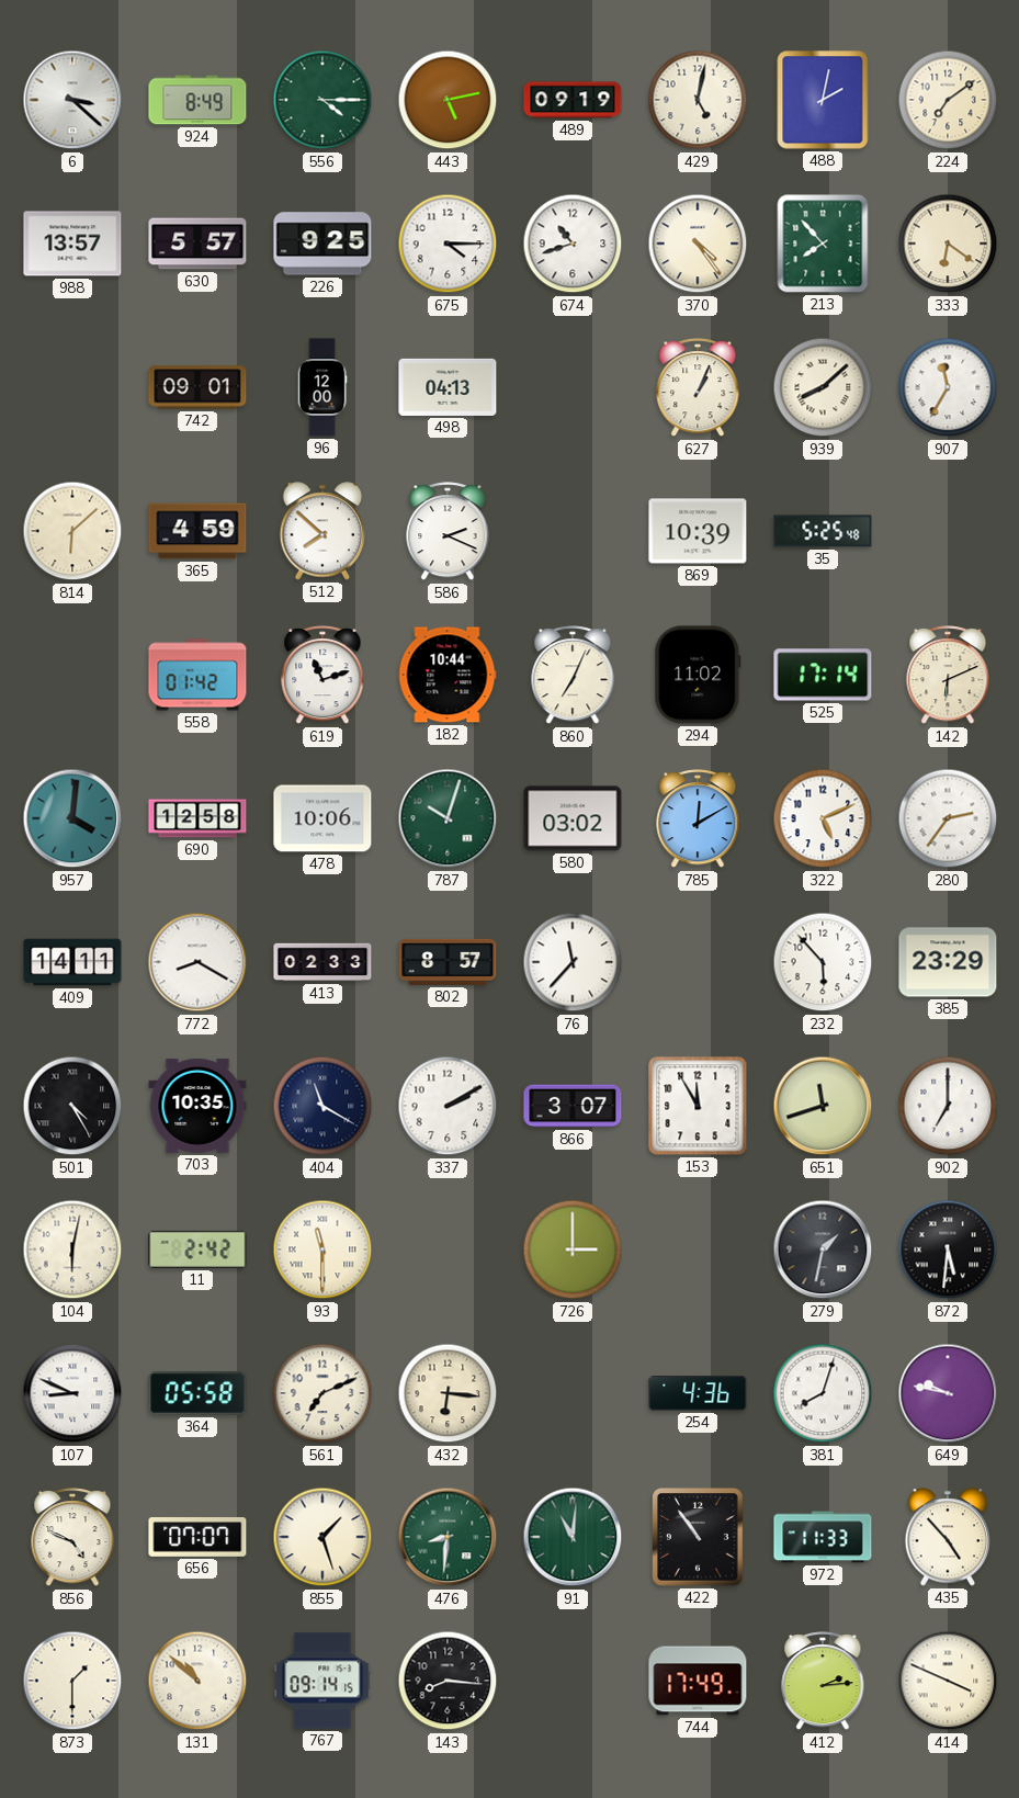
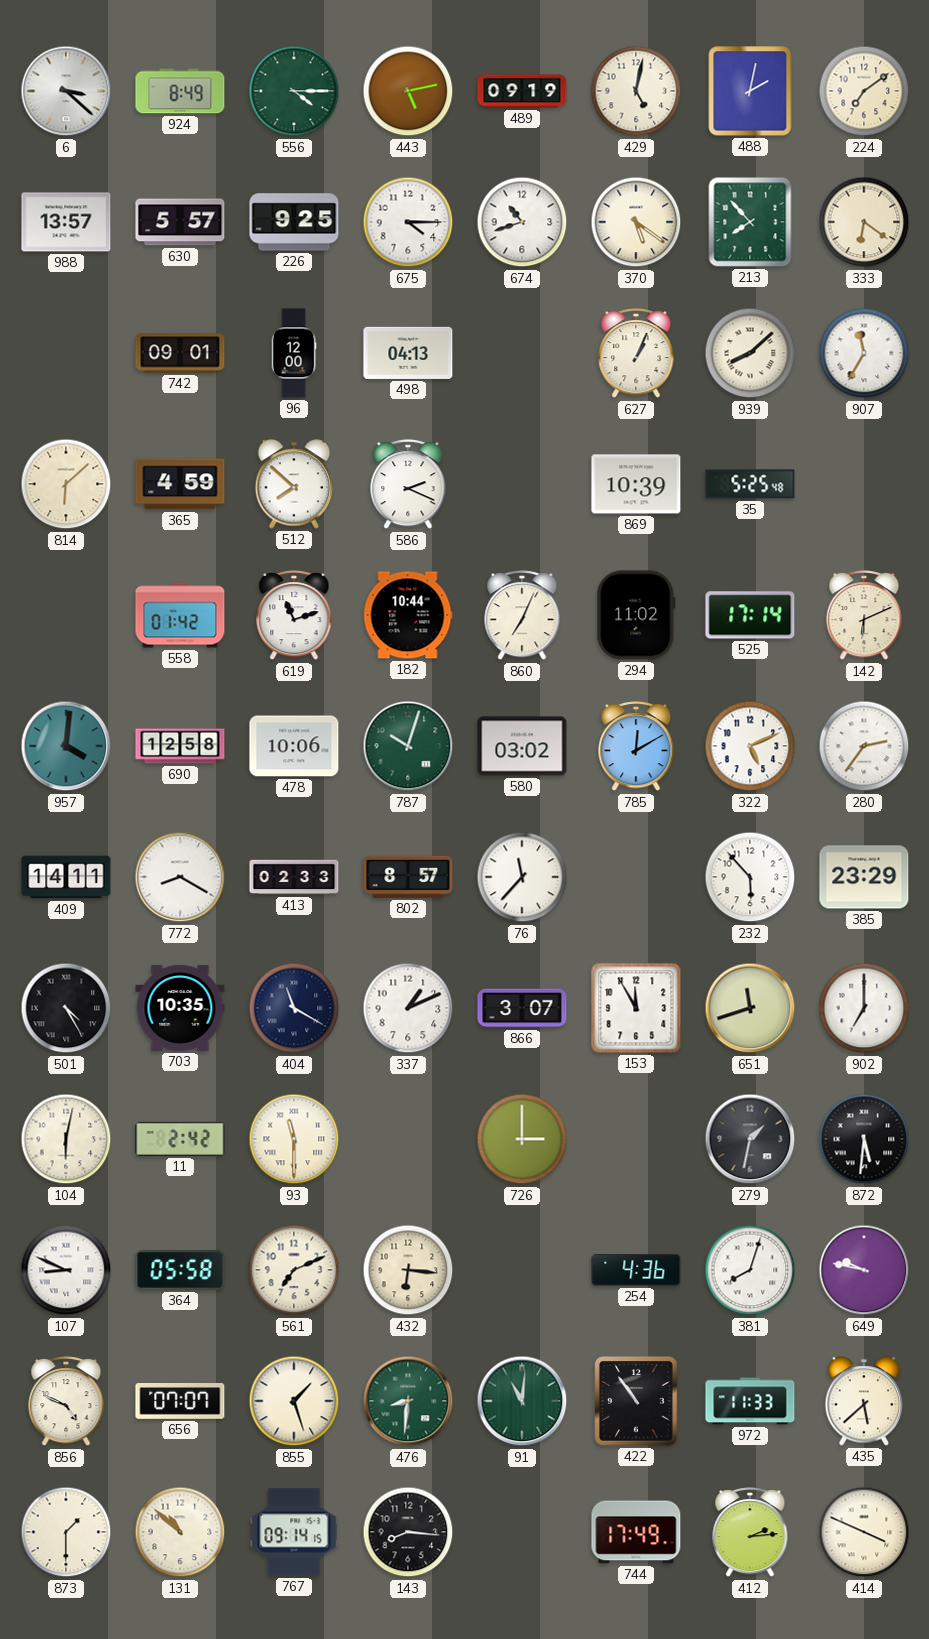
370: 4:24 -> 5:21
337: 2:10 -> 1:11
435: 4:53 -> 5:38
